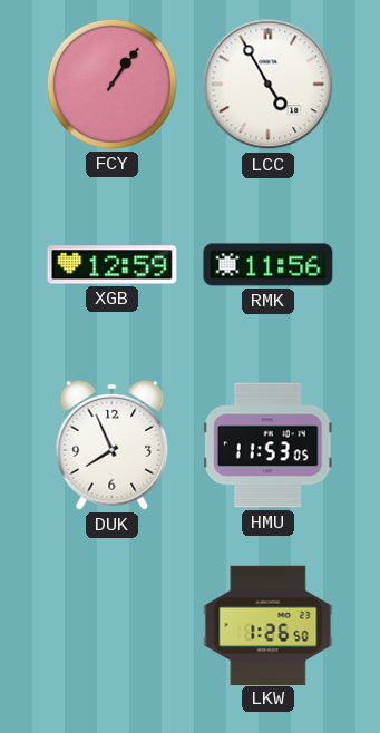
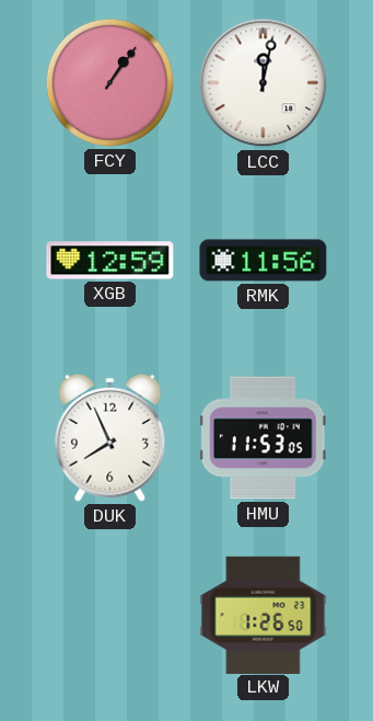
LCC: 4:55 -> 12:02
